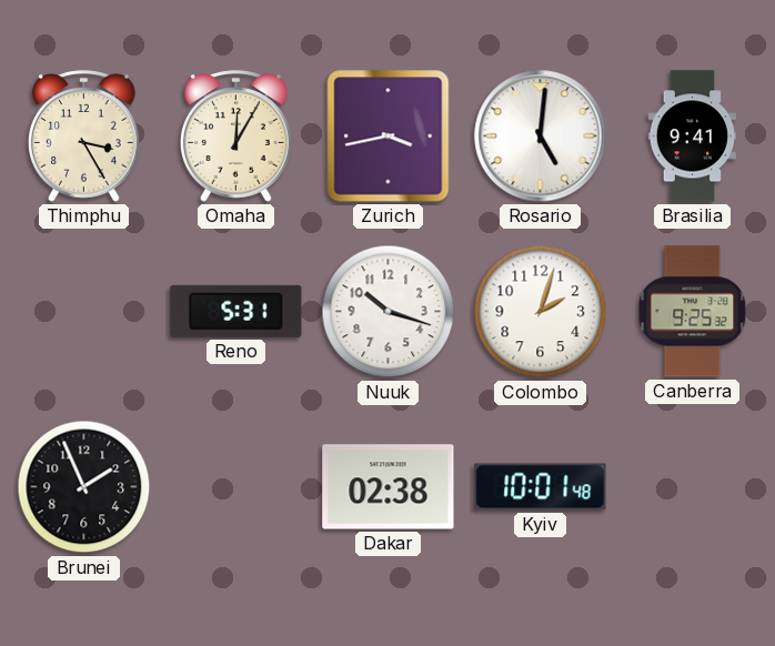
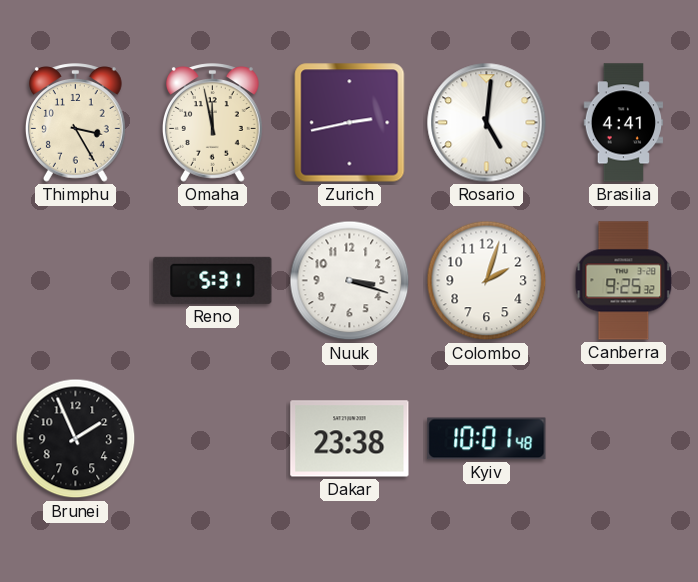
Omaha: 12:05 -> 11:58
Zurich: 3:43 -> 2:43
Brasilia: 9:41 -> 4:41
Nuuk: 10:18 -> 3:18
Dakar: 02:38 -> 23:38
